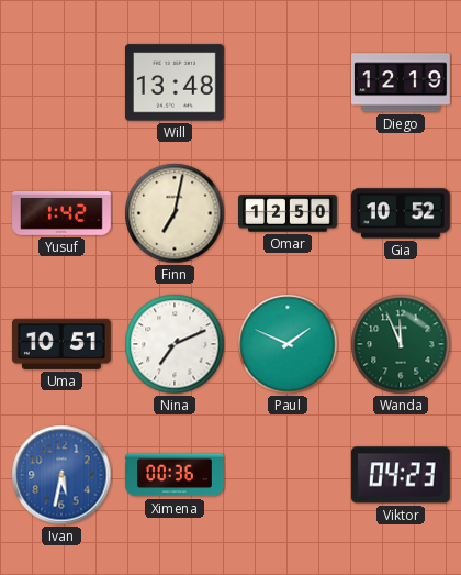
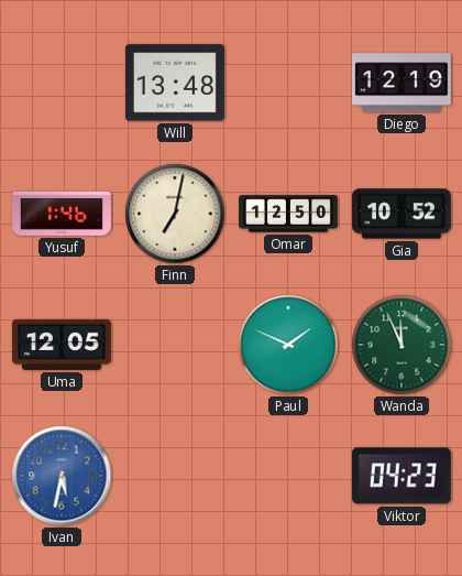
Yusuf: 1:42 -> 1:46
Uma: 10:51 -> 12:05
Nina: 7:11 -> none
Ximena: 00:36 -> none
